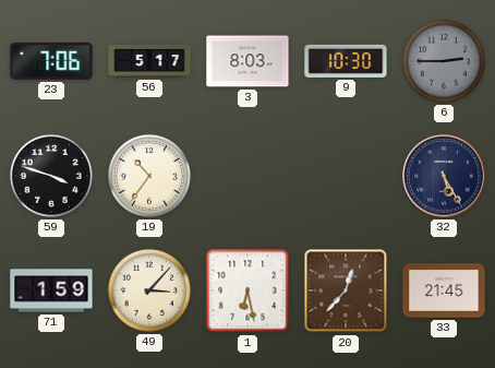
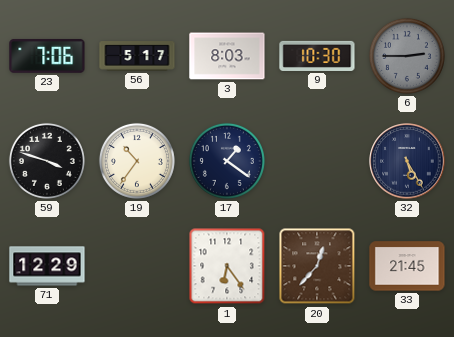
17: none -> 1:21
71: 1:59 -> 12:29
49: 3:07 -> none
1: 6:28 -> 6:24
